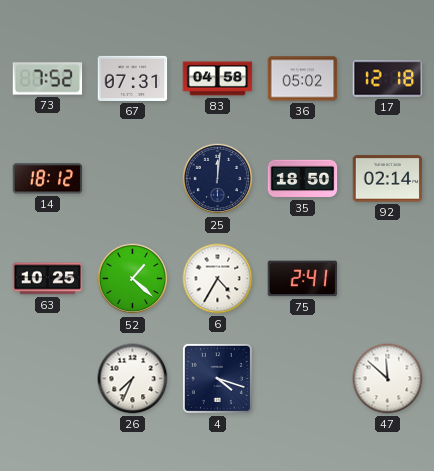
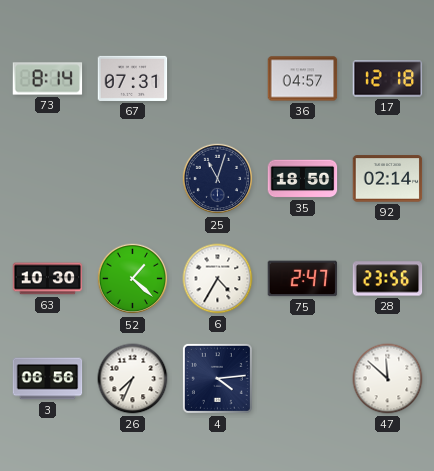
73: 7:52 -> 8:14
83: 04:58 -> none
36: 05:02 -> 04:57
14: 18:12 -> none
25: 12:01 -> 11:03
63: 10:25 -> 10:30
75: 2:41 -> 2:47
28: none -> 23:56
3: none -> 06:56
4: 4:18 -> 4:14
